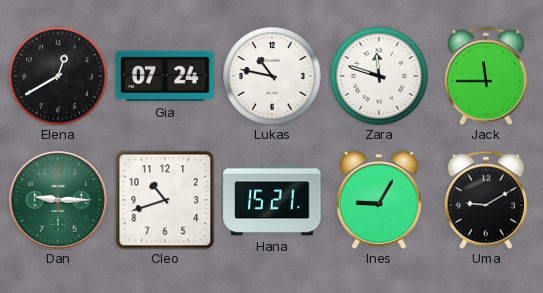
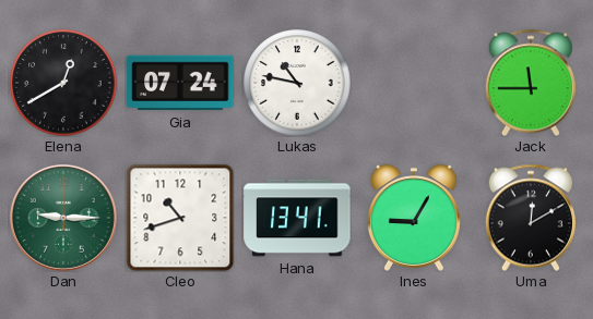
Zara: 11:48 -> none
Hana: 15:21 -> 13:41
Uma: 9:10 -> 12:10
